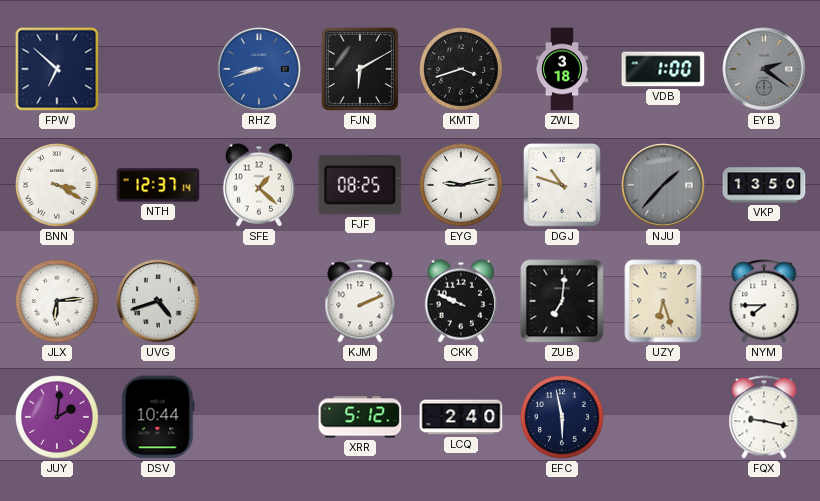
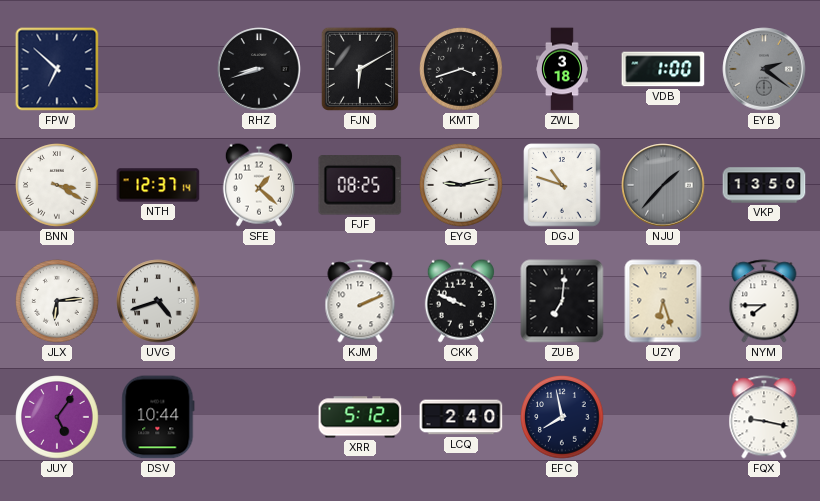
RHZ dial: blue -> black
JUY: 2:01 -> 5:06
EFC: 5:58 -> 7:58
